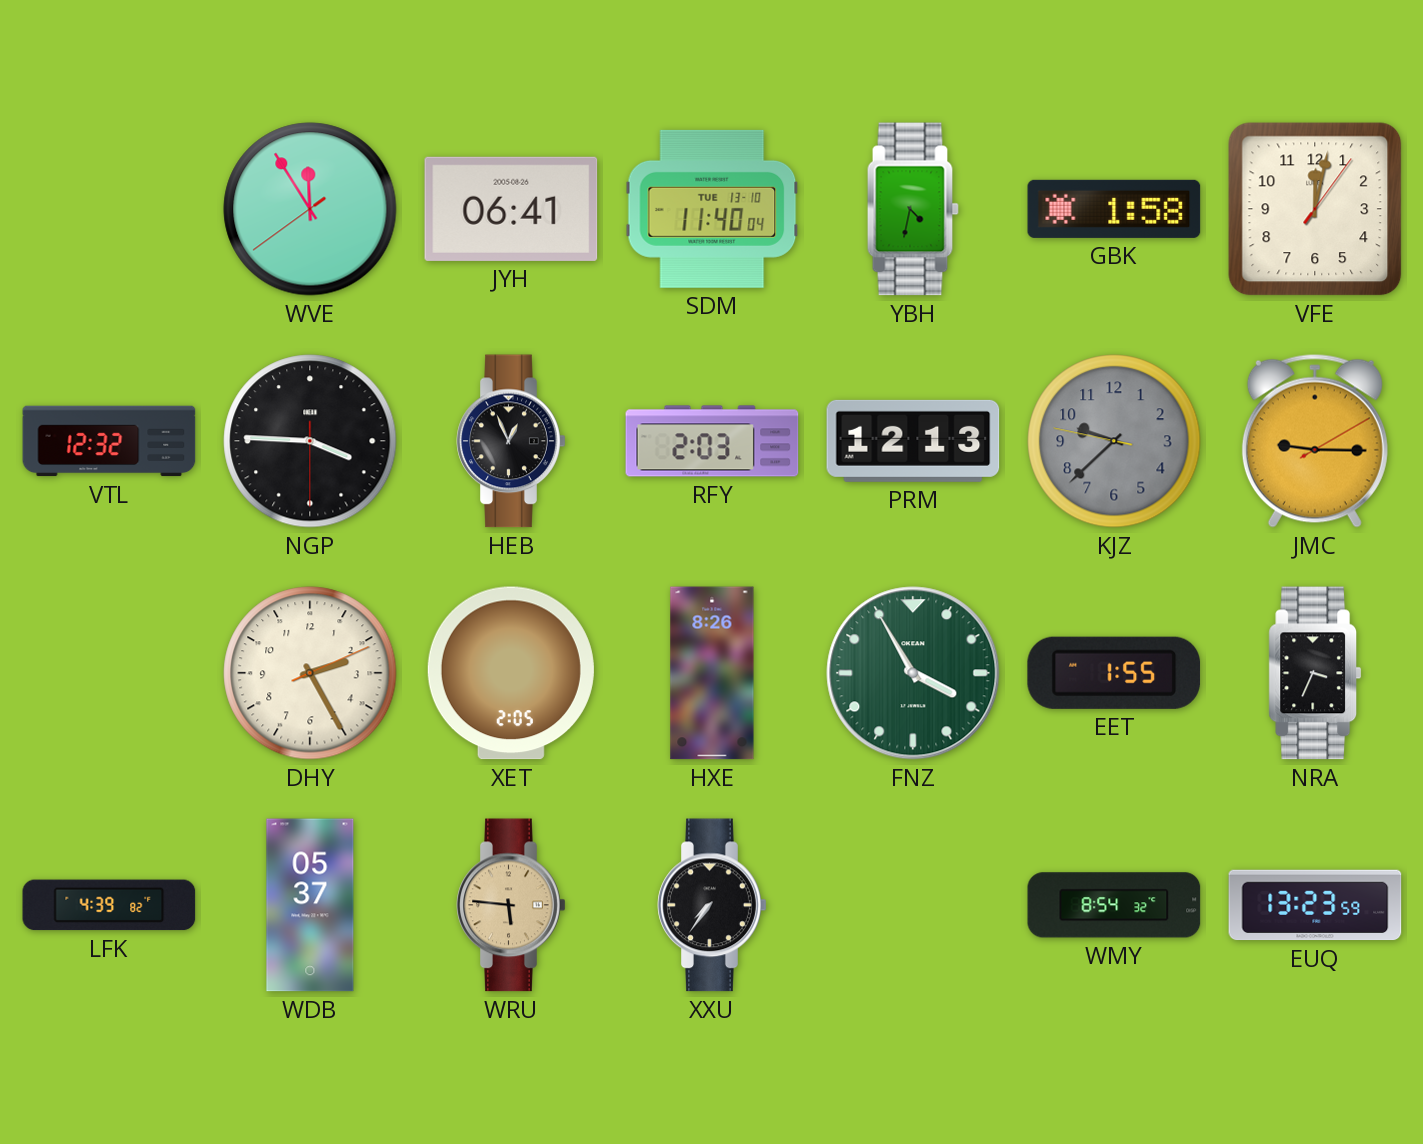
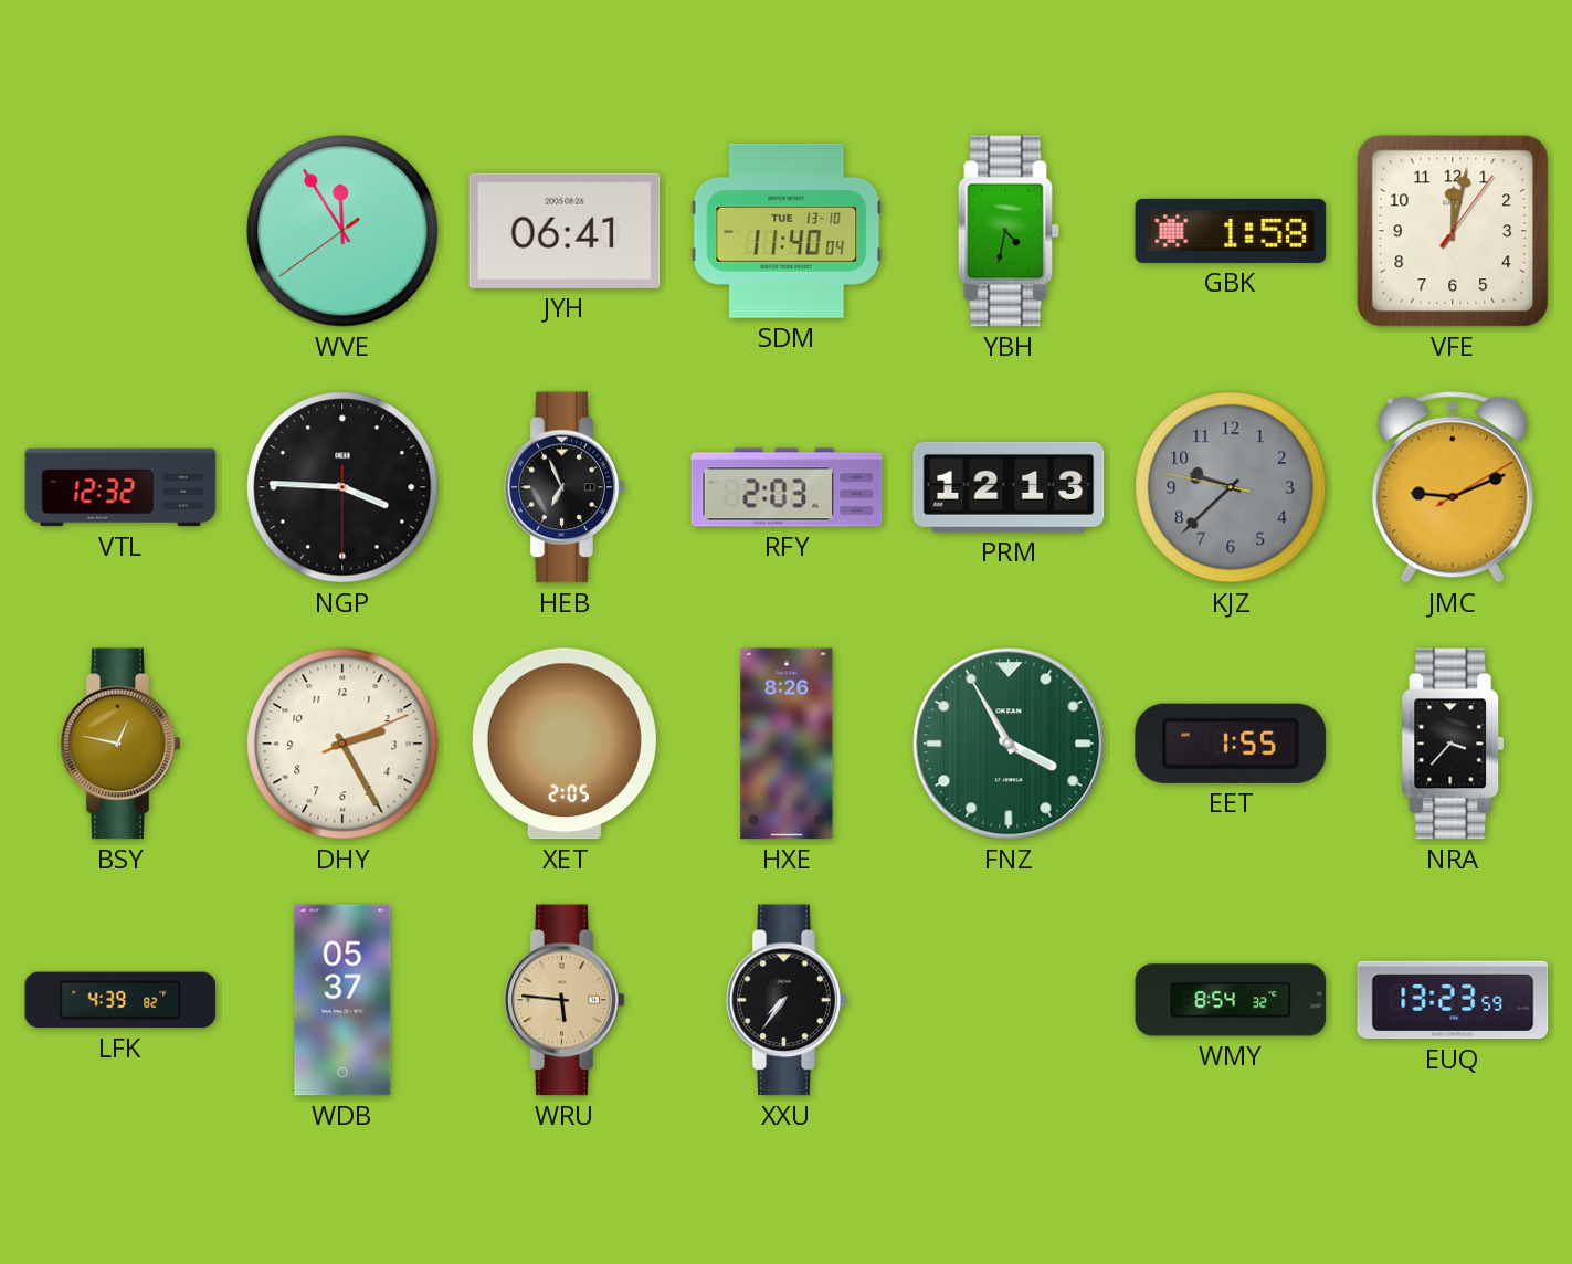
HEB: 12:56 -> 6:56
JMC: 9:15 -> 9:11
BSY: none -> 12:47
NRA: 3:34 -> 3:37
